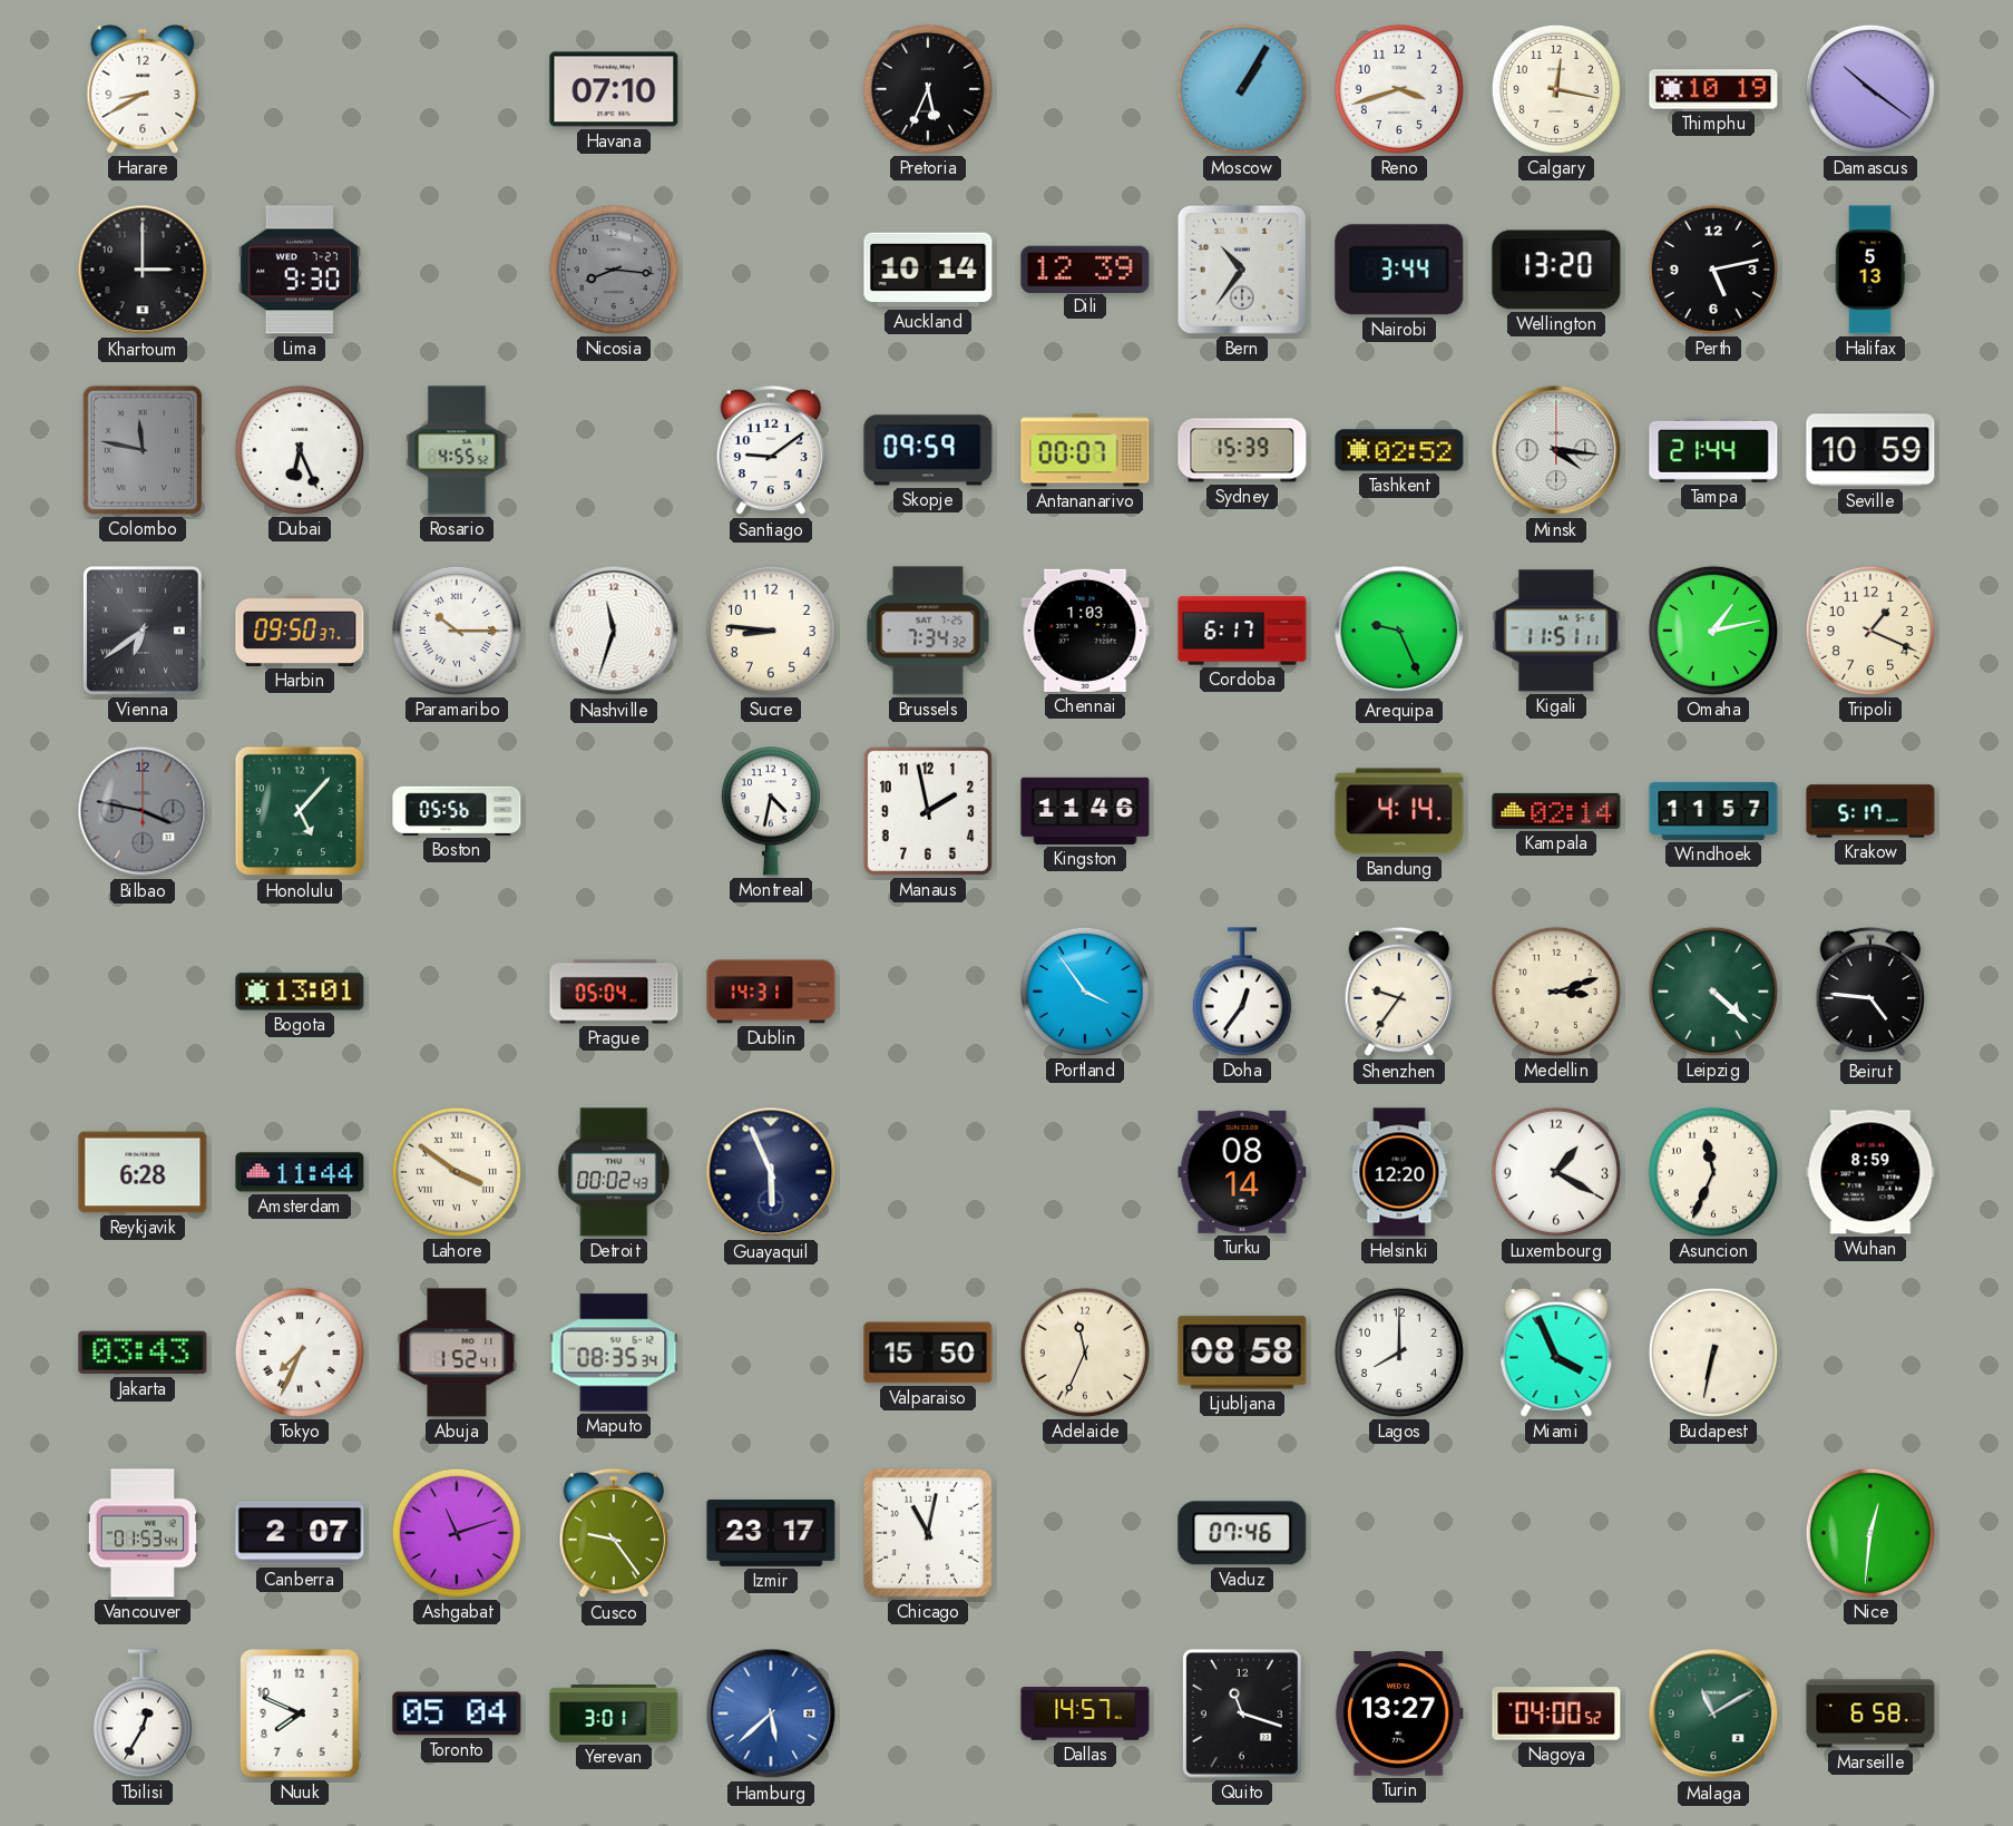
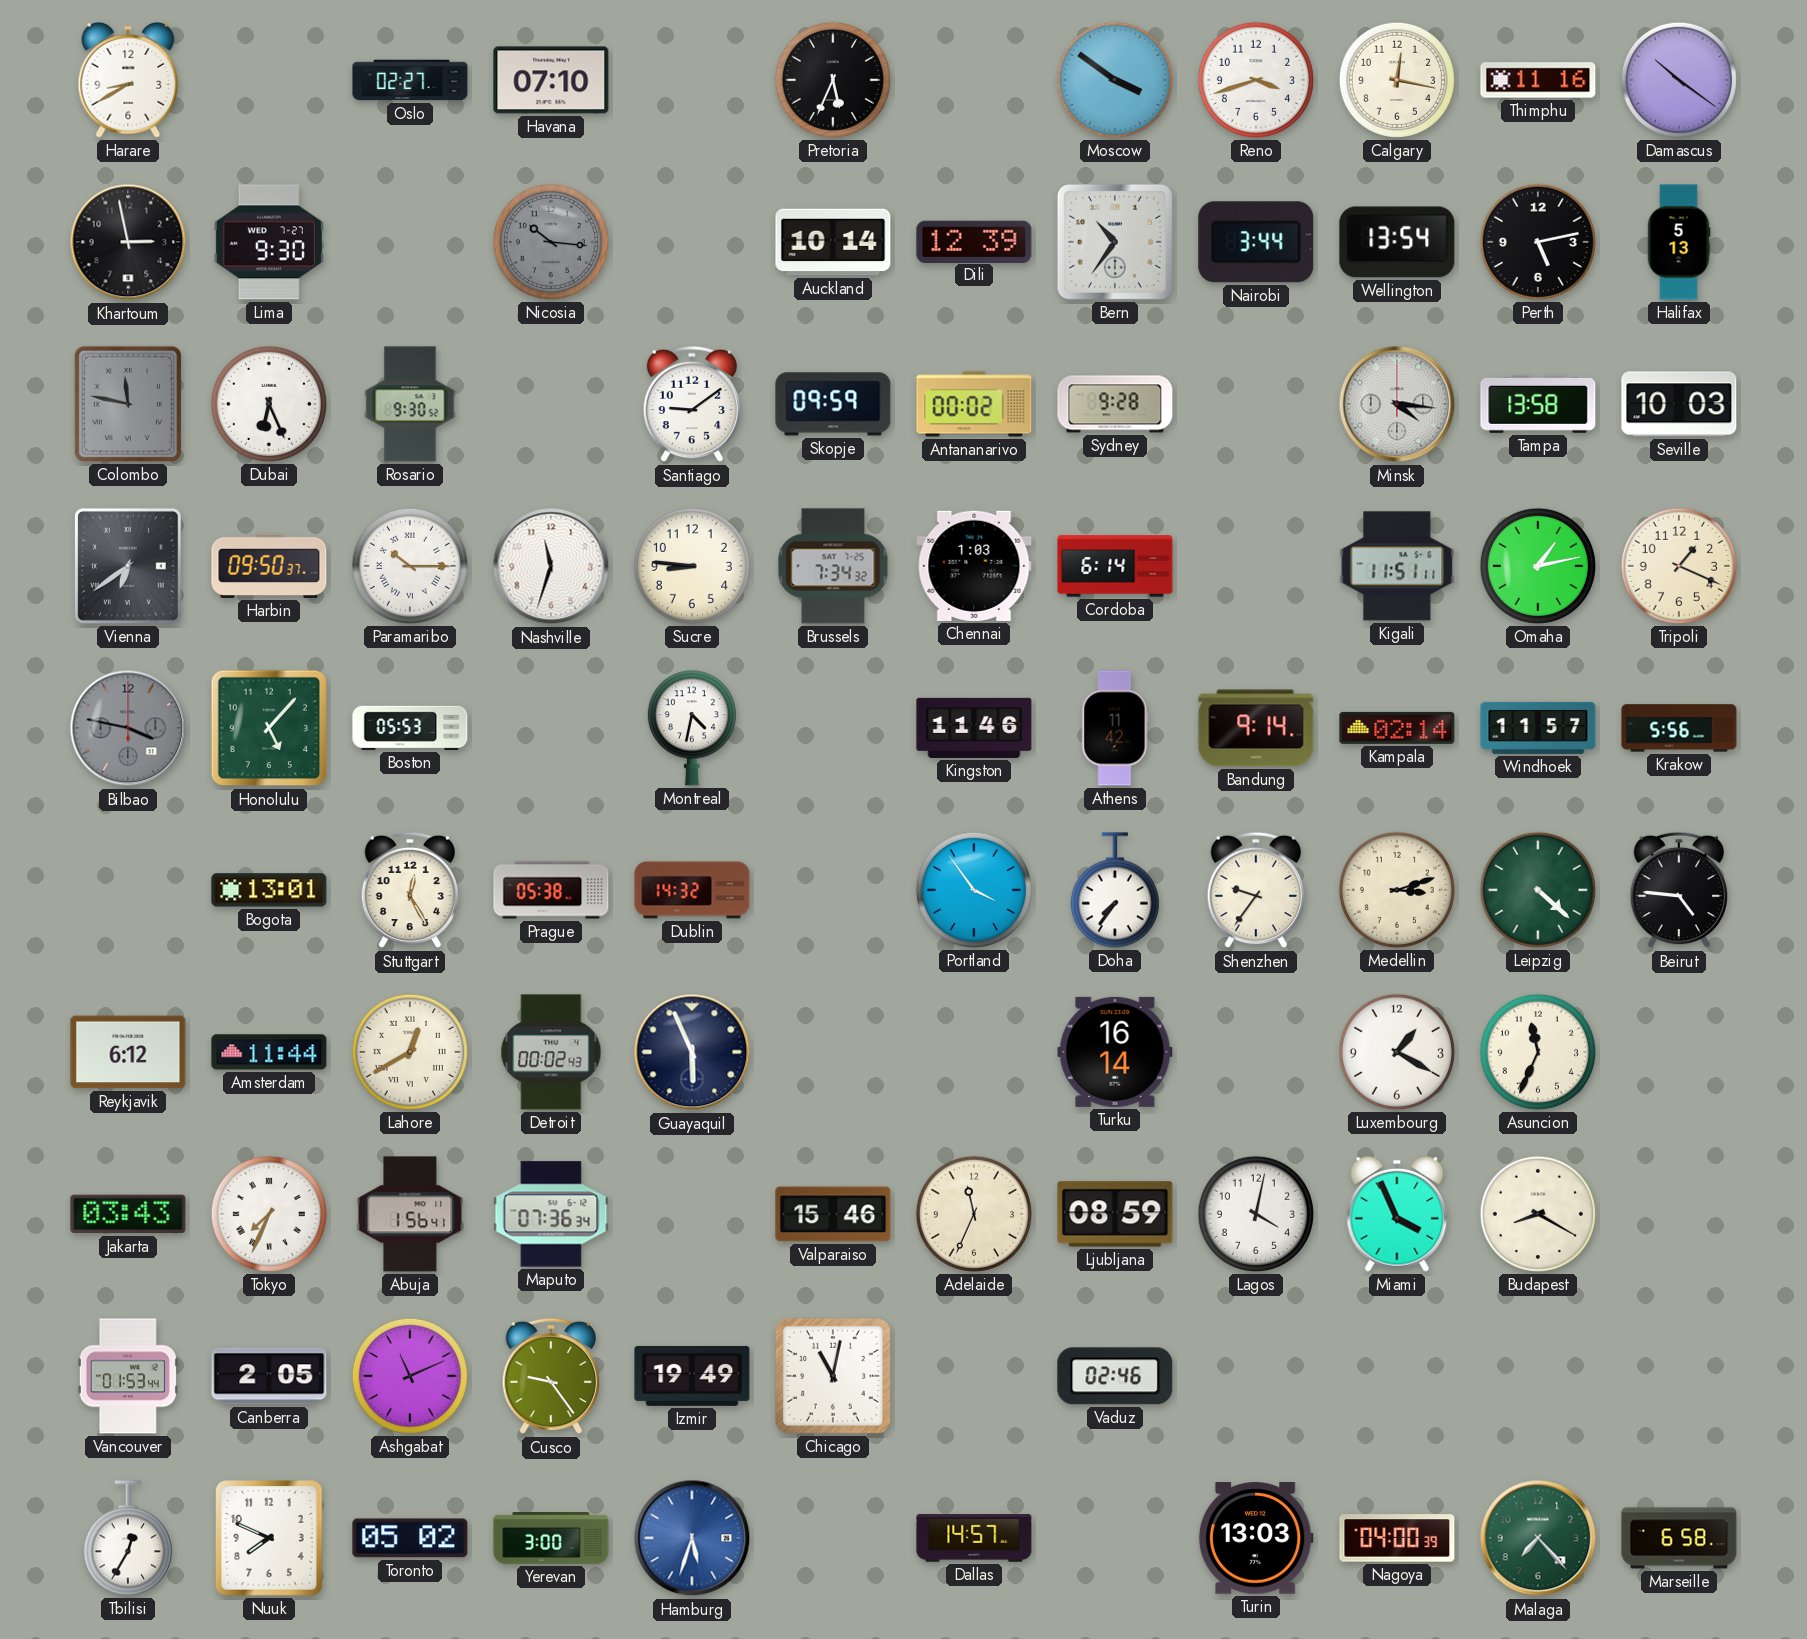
Oslo: none -> 02:27
Moscow: 1:05 -> 3:51
Thimphu: 10:19 -> 11:16
Khartoum: 3:00 -> 2:58
Nicosia: 8:16 -> 10:16
Wellington: 13:20 -> 13:54
Rosario: 4:55 -> 9:30
Antananarivo: 00:07 -> 00:02
Sydney: 15:39 -> 9:28
Tashkent: 02:52 -> none
Tampa: 21:44 -> 13:58
Seville: 10:59 -> 10:03
Cordoba: 6:17 -> 6:14
Arequipa: 9:26 -> none
Boston: 05:56 -> 05:53
Manaus: 1:58 -> none
Athens: none -> 11:42
Bandung: 4:14 -> 9:14
Krakow: 5:17 -> 5:56
Stuttgart: none -> 12:25
Prague: 05:04 -> 05:38
Dublin: 14:31 -> 14:32
Doha: 12:36 -> 7:36
Reykjavik: 6:28 -> 6:12
Lahore: 3:51 -> 12:40
Turku: 08:14 -> 16:14
Helsinki: 12:20 -> none
Wuhan: 8:59 -> none
Abuja: 1:52 -> 1:56
Maputo: 08:35 -> 07:36
Valparaiso: 15:50 -> 15:46
Ljubljana: 08:58 -> 08:59
Lagos: 8:00 -> 4:02
Budapest: 6:32 -> 8:20
Canberra: 2:07 -> 2:05
Ashgabat: 11:12 -> 11:11
Izmir: 23:17 -> 19:49
Vaduz: 07:46 -> 02:46
Nice: 12:31 -> none
Toronto: 05:04 -> 05:02
Yerevan: 3:01 -> 3:00
Hamburg: 5:38 -> 5:33
Quito: 11:18 -> none
Turin: 13:27 -> 13:03
Nagoya: 04:00:52 -> 04:00:39
Malaga: 11:10 -> 7:23
